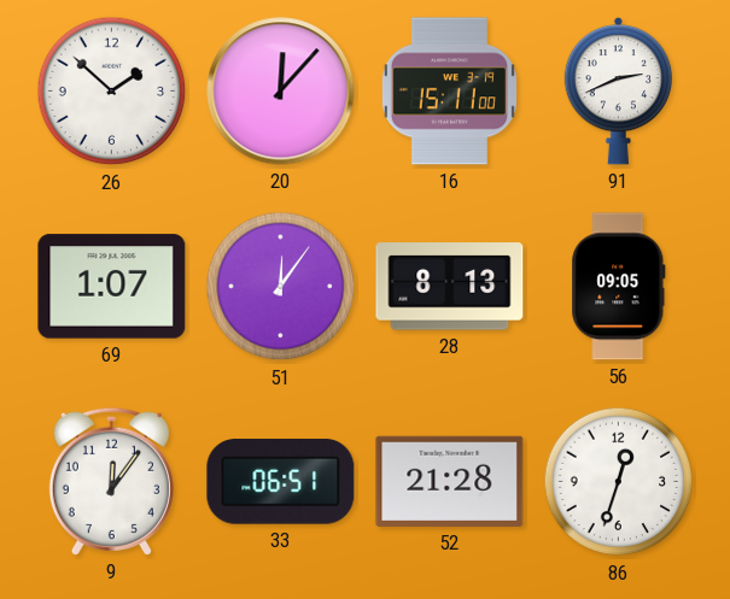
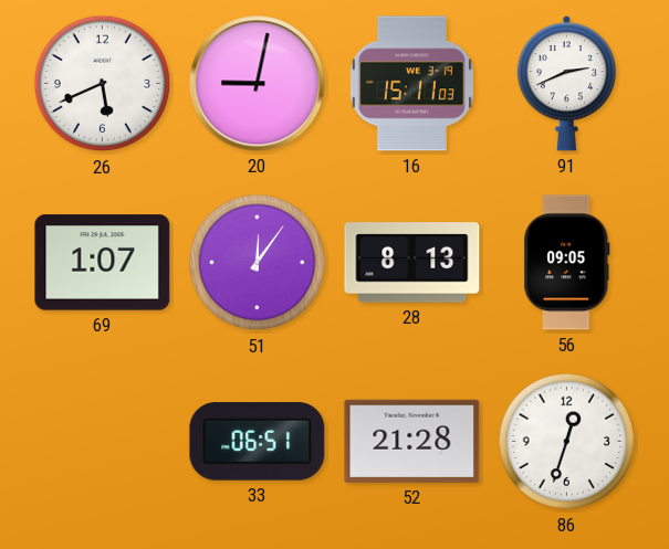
26: 1:52 -> 5:41
20: 12:07 -> 9:02
16: 15:11:00 -> 15:11:03
9: 12:06 -> none
